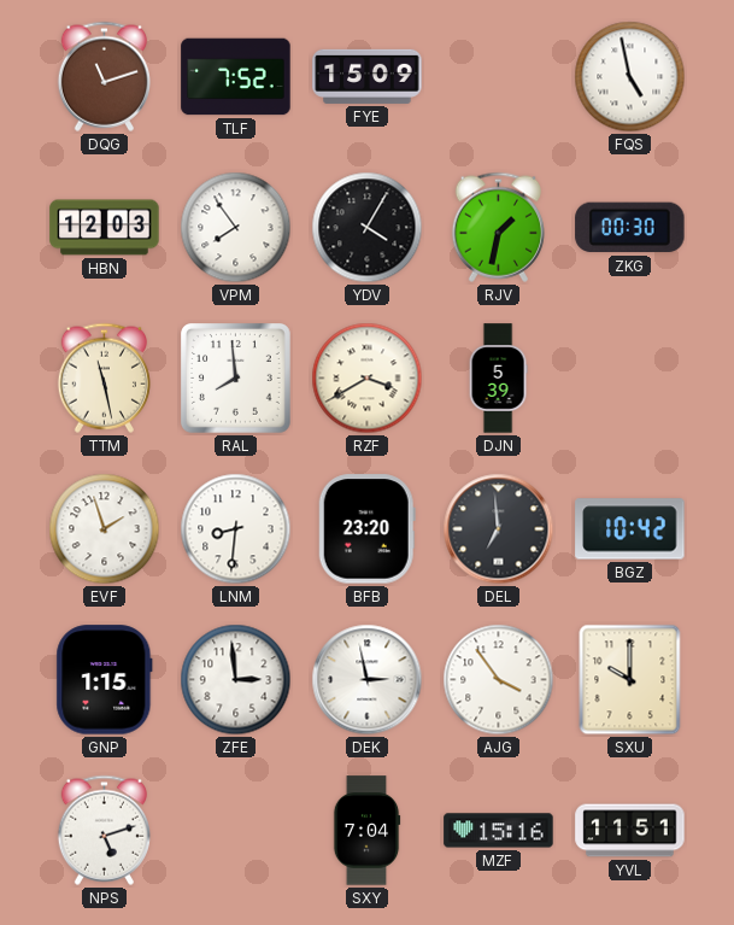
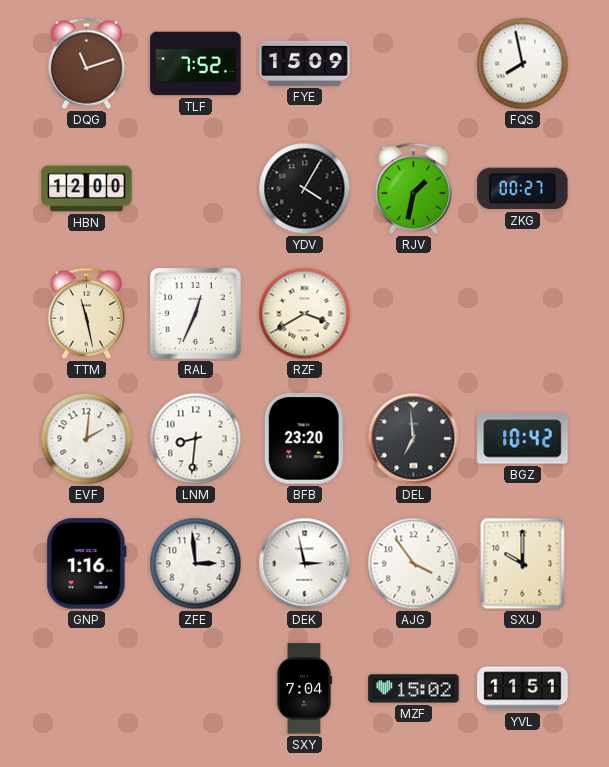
FQS: 4:58 -> 7:58
HBN: 12:03 -> 12:00
VPM: 7:54 -> none
ZKG: 00:30 -> 00:27
RAL: 7:59 -> 12:34
DJN: 5:39 -> none
EVF: 1:57 -> 2:01
GNP: 1:15 -> 1:16
NPS: 5:12 -> none
MZF: 15:16 -> 15:02
